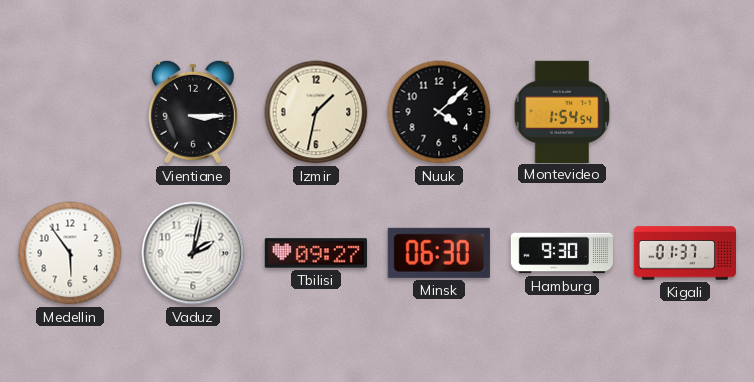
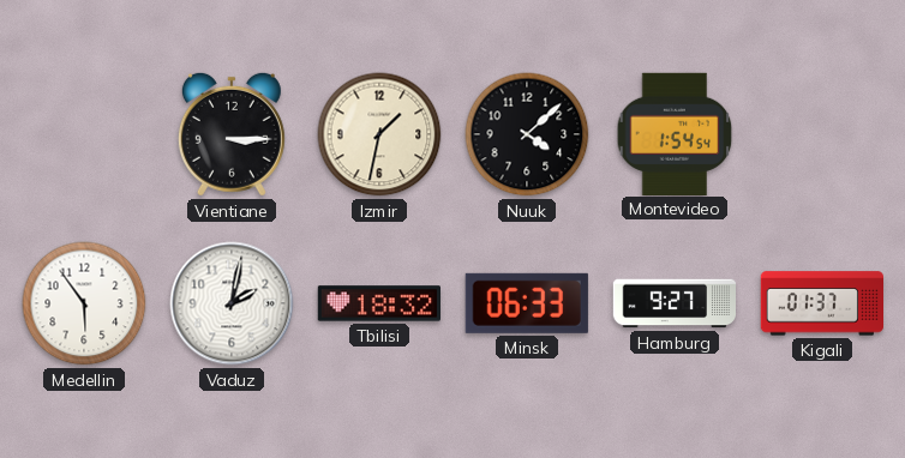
Tbilisi: 09:27 -> 18:32
Minsk: 06:30 -> 06:33
Hamburg: 9:30 -> 9:27
